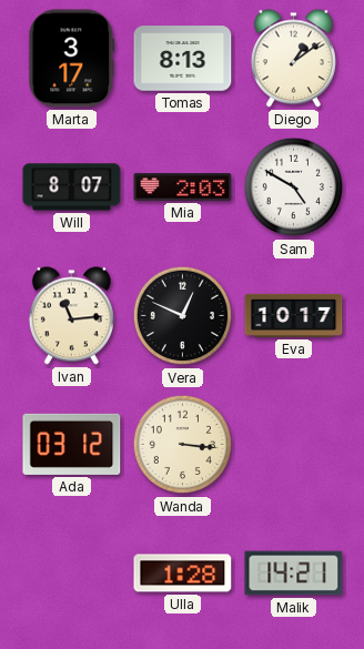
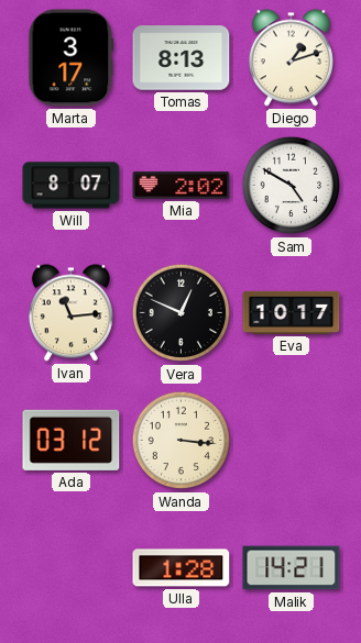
Diego: 1:09 -> 1:12
Mia: 2:03 -> 2:02
